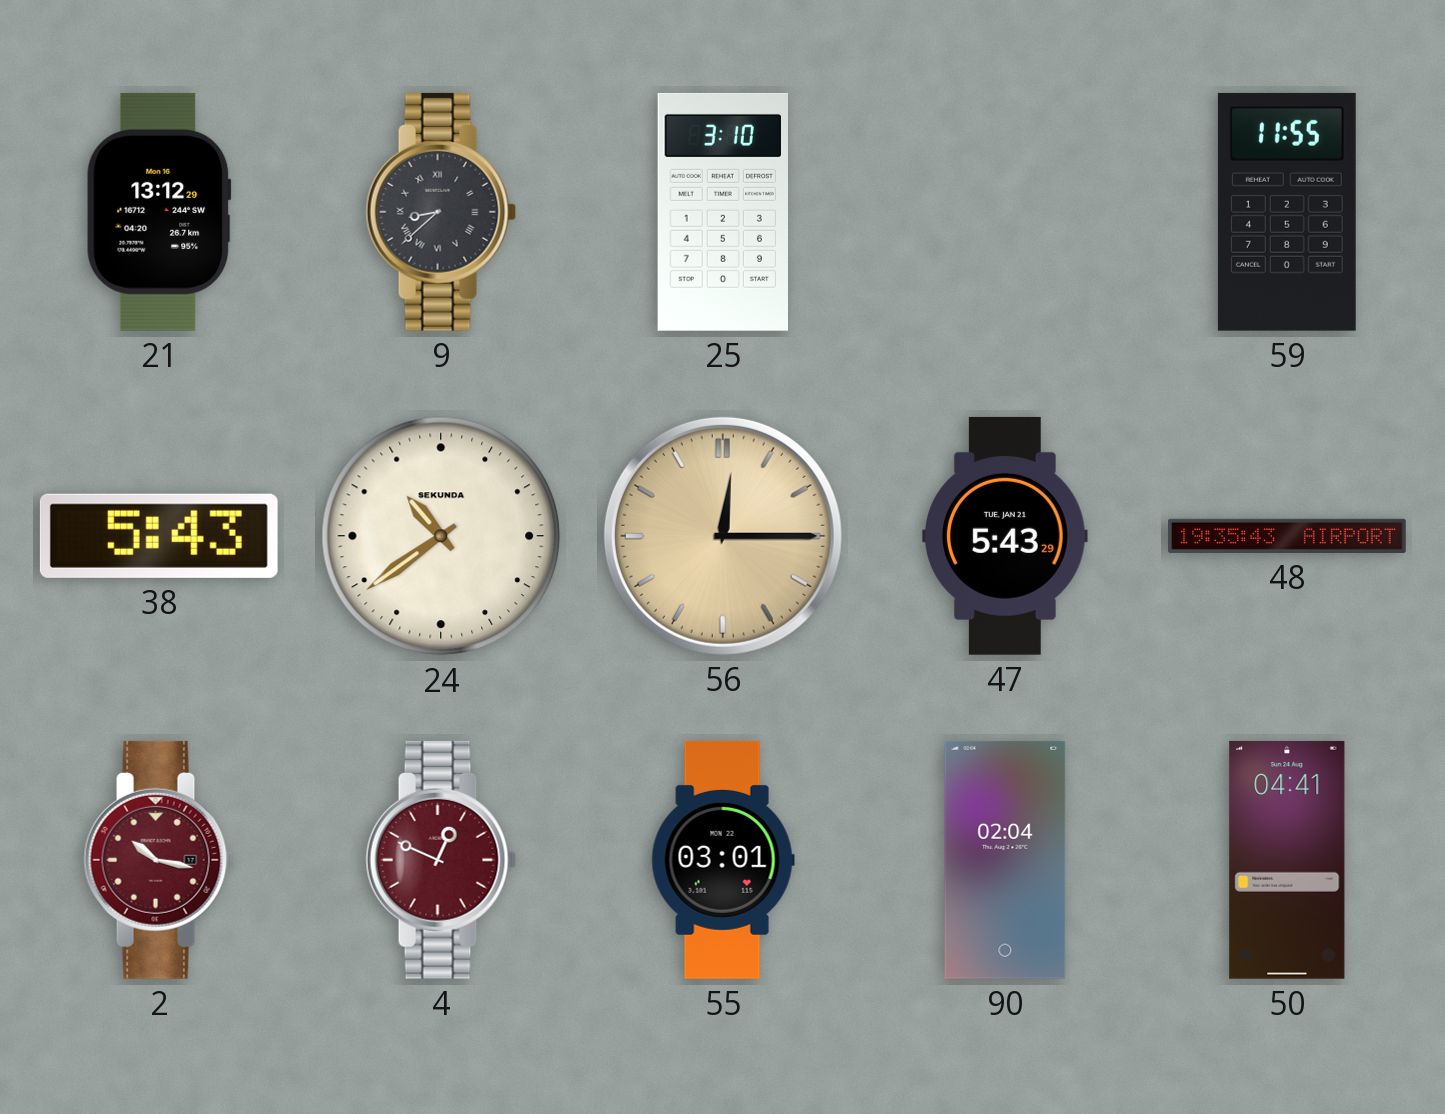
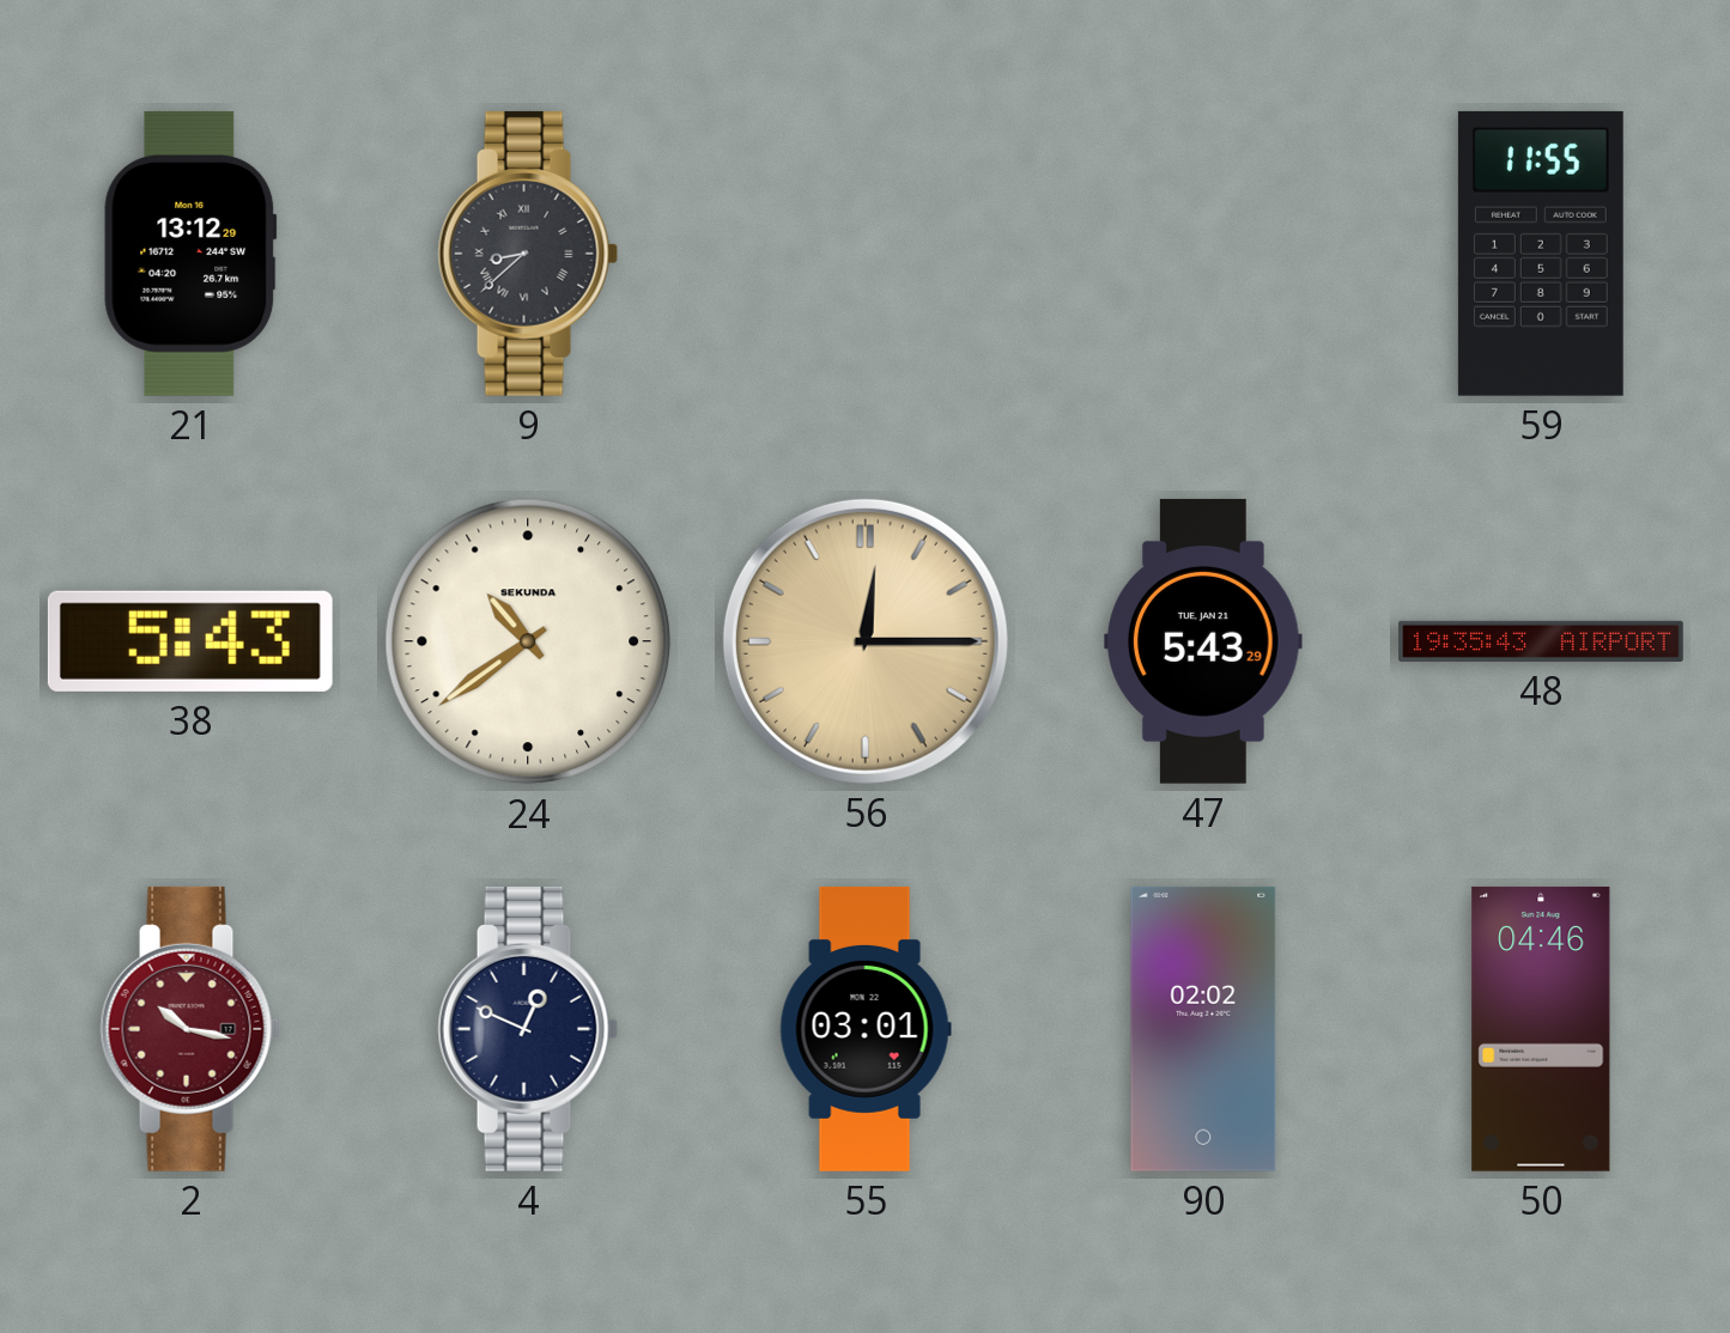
25: 3:10 -> none
4 dial: burgundy -> navy
90: 02:04 -> 02:02
50: 04:41 -> 04:46
